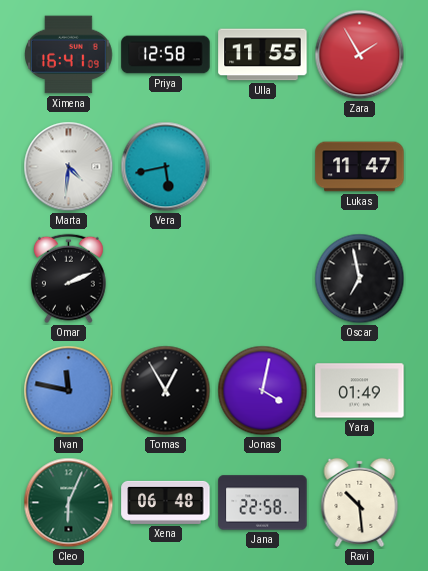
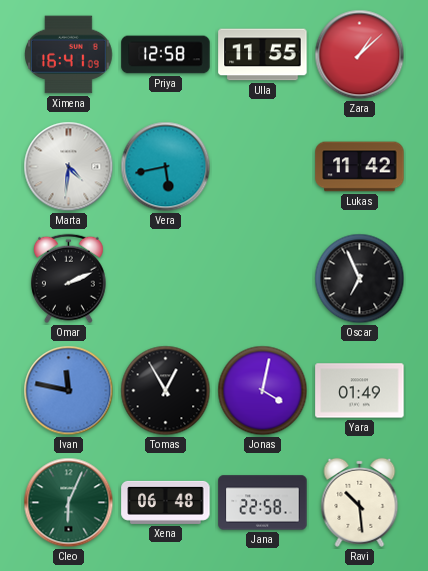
Zara: 1:55 -> 1:08
Lukas: 11:47 -> 11:42
Oscar: 6:58 -> 6:56
